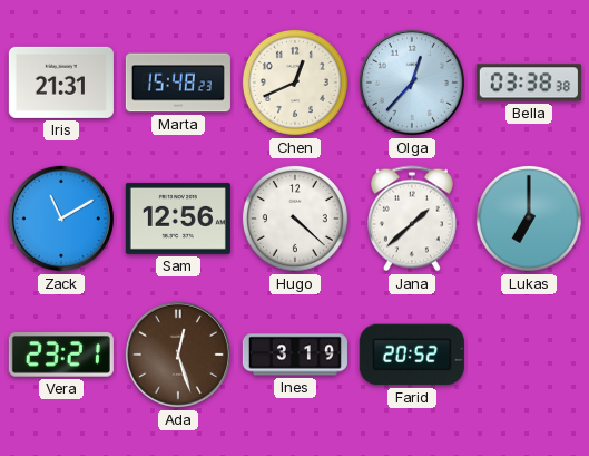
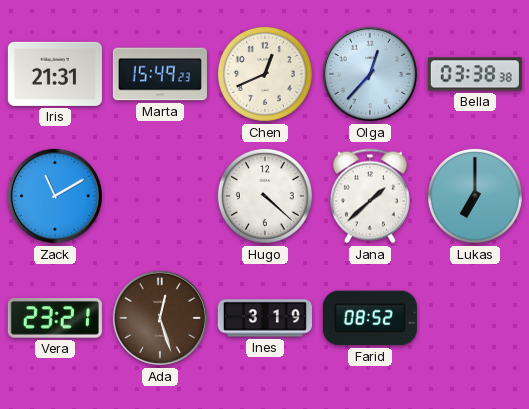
Marta: 15:48 -> 15:49
Sam: 12:56 -> none
Farid: 20:52 -> 08:52
